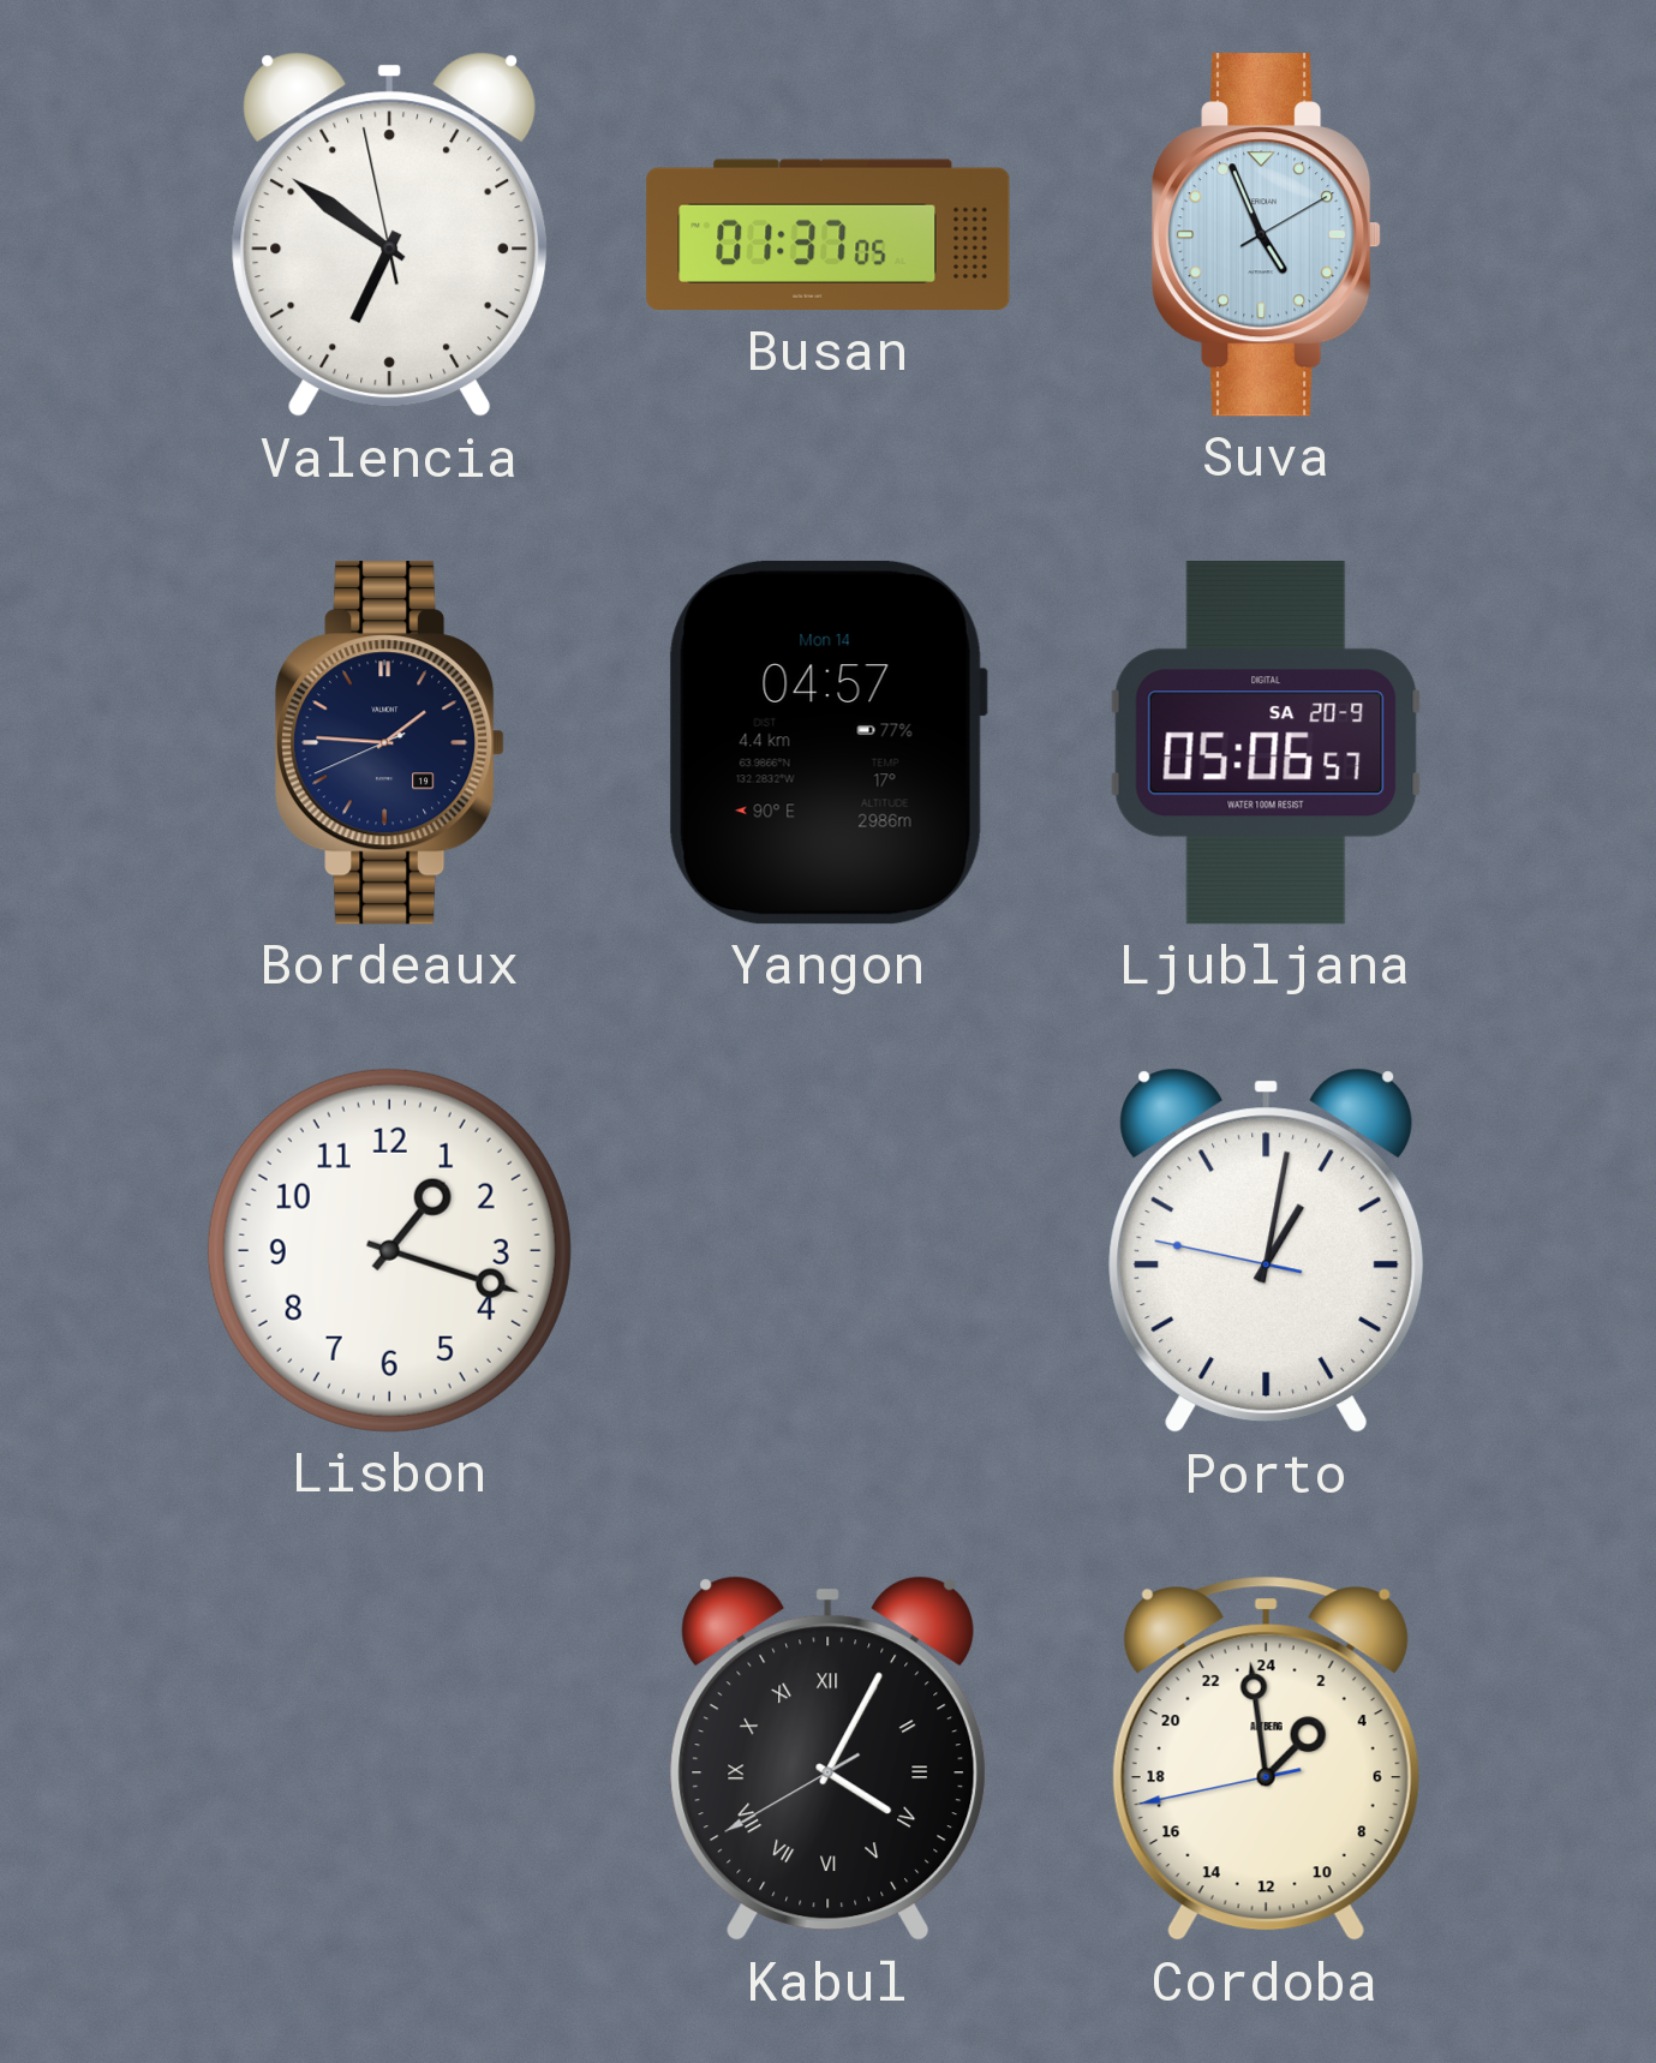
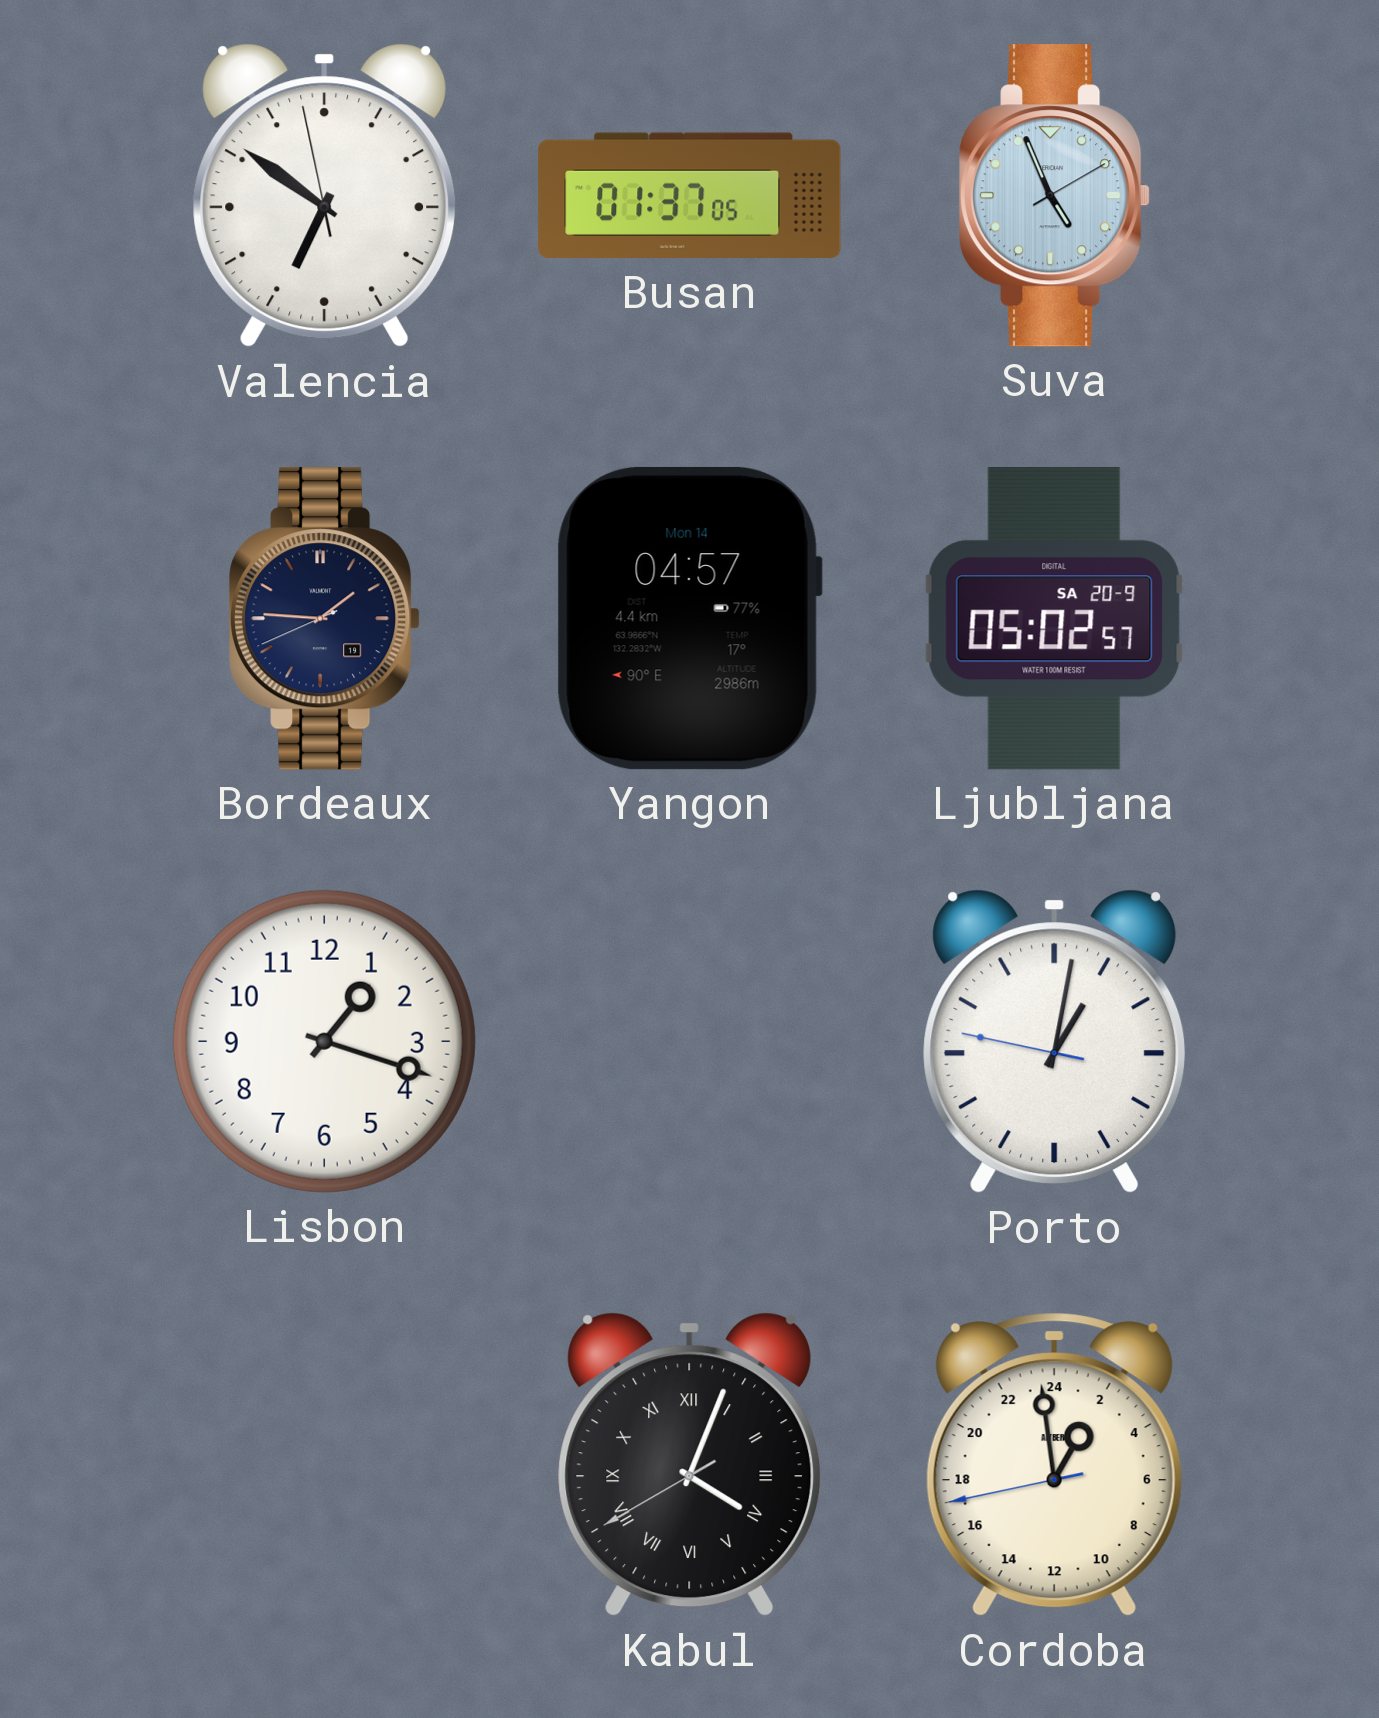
Ljubljana: 05:06 -> 05:02
Kabul: 4:04 -> 4:03
Cordoba: 2:58 -> 1:58
